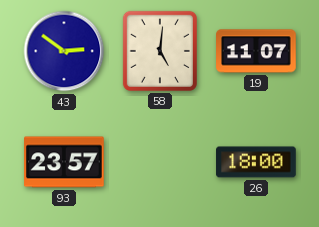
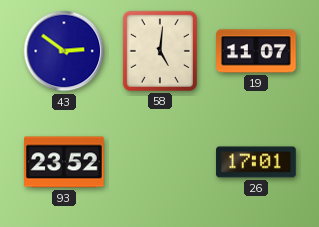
93: 23:57 -> 23:52
26: 18:00 -> 17:01
